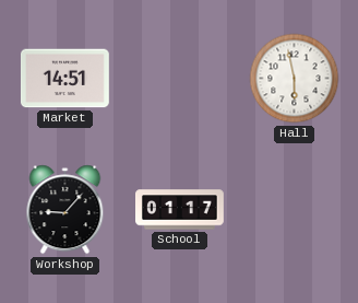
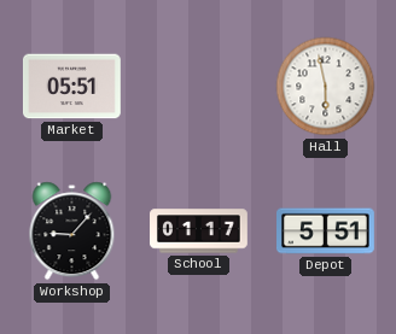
Market: 14:51 -> 05:51
Depot: none -> 5:51
